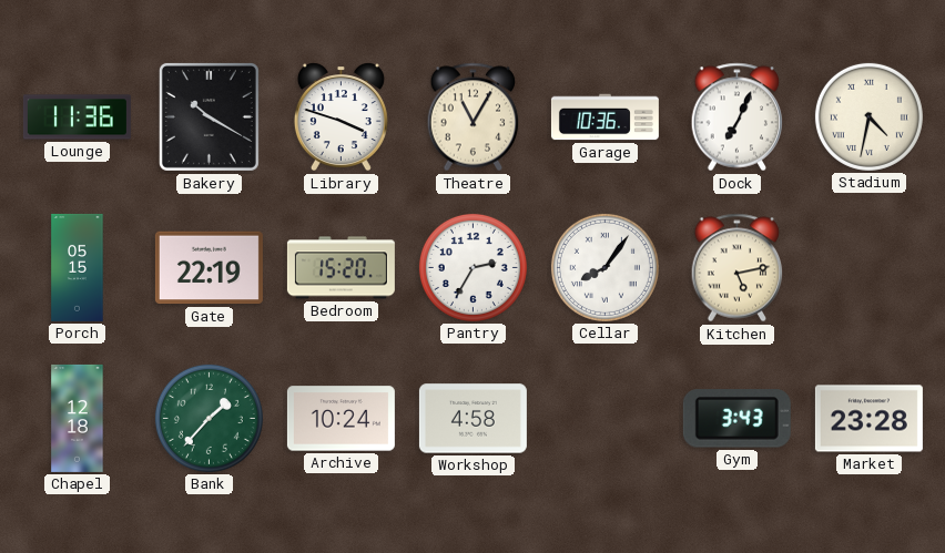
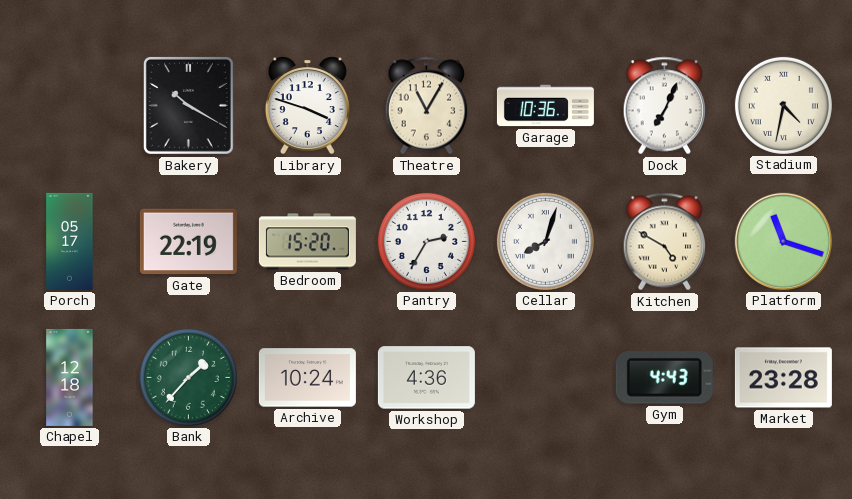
Lounge: 11:36 -> none
Porch: 05:15 -> 05:17
Cellar: 8:06 -> 8:03
Kitchen: 5:13 -> 4:50
Platform: none -> 11:18
Workshop: 4:58 -> 4:36
Gym: 3:43 -> 4:43
